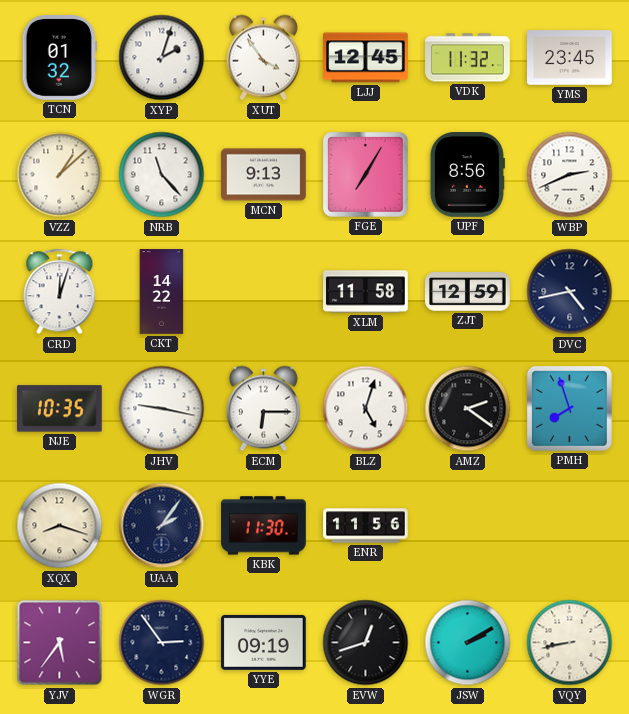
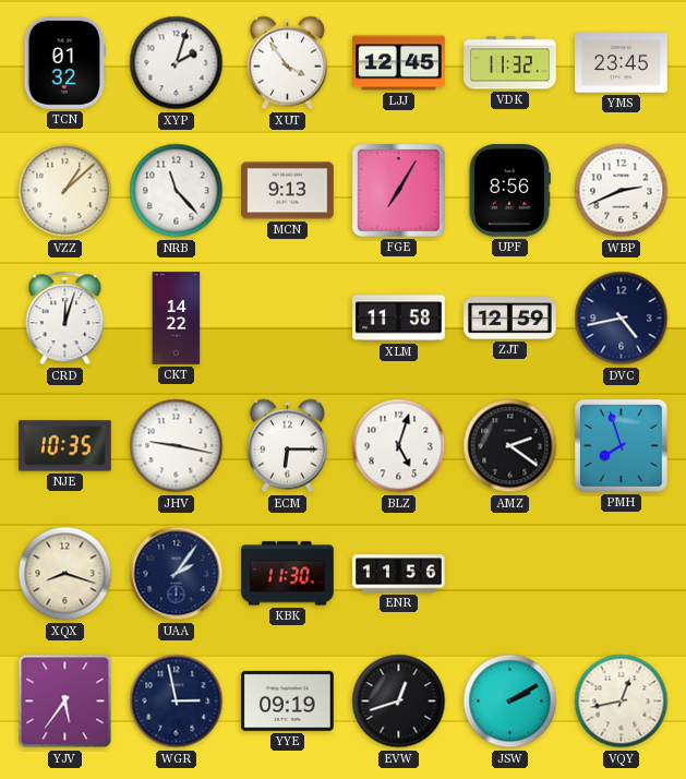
WGR: 2:54 -> 2:58
VQY: 8:43 -> 12:43
